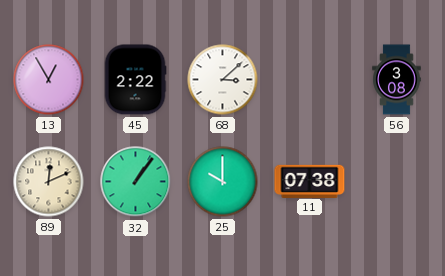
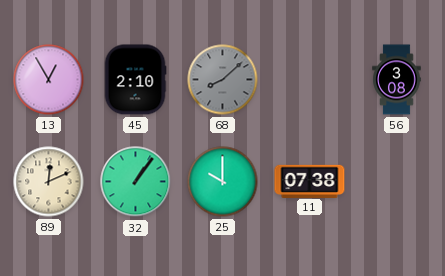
45: 2:22 -> 2:10
68: 3:08 -> 8:08
68 dial: white -> grey
